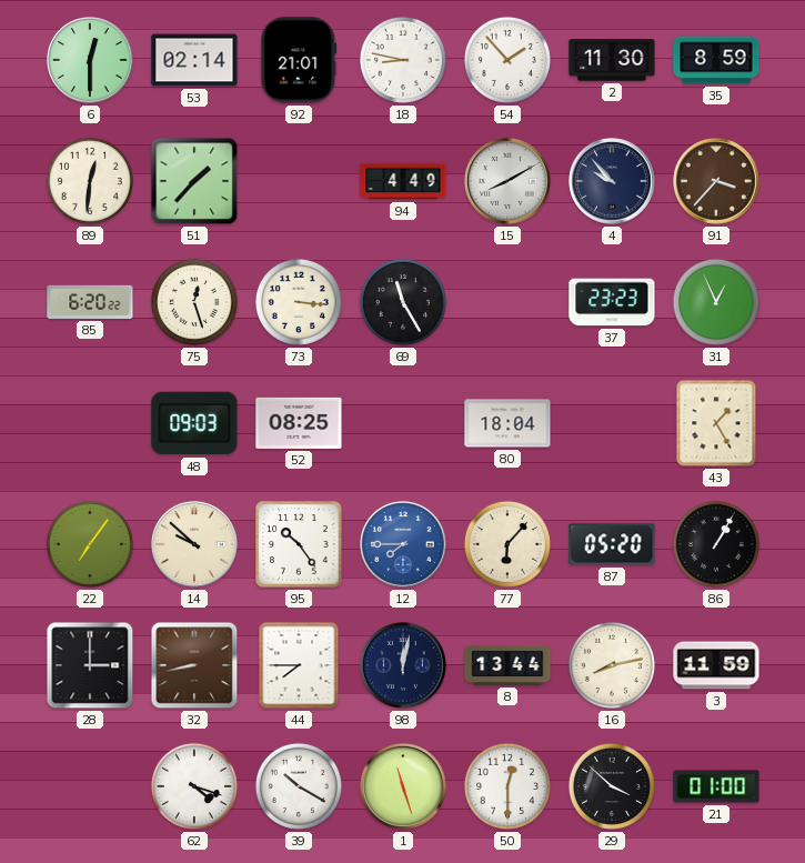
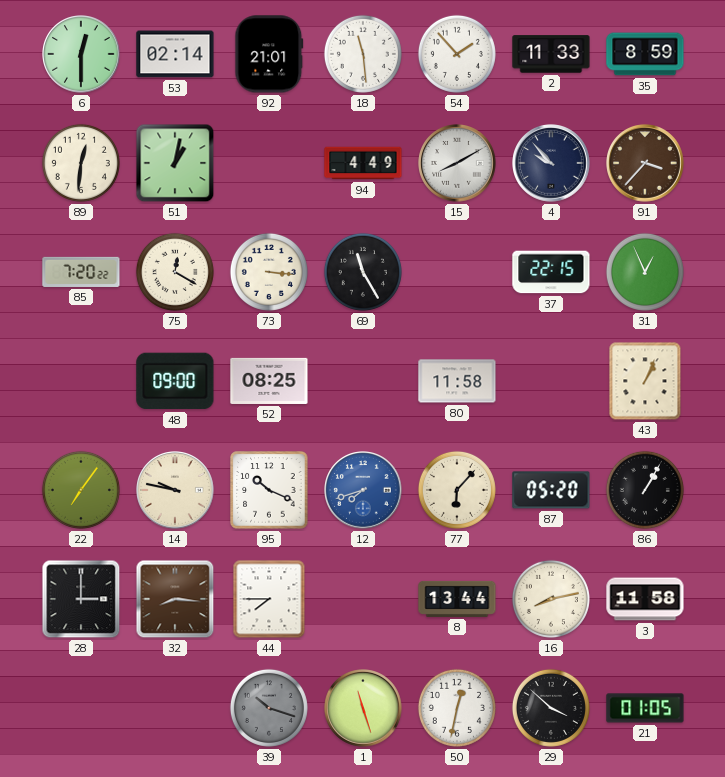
18: 8:47 -> 11:29
2: 11:30 -> 11:33
51: 1:37 -> 1:02
85: 6:20 -> 7:20
75: 12:27 -> 12:20
37: 23:23 -> 22:15
48: 09:03 -> 09:00
80: 18:04 -> 11:58
43: 1:25 -> 1:04
14: 9:52 -> 9:47
95: 10:24 -> 10:19
12: 7:45 -> 7:42
32: 8:43 -> 8:16
98: 12:02 -> none
3: 11:59 -> 11:58
62: 4:18 -> none
39: 10:20 -> 10:18
39 dial: white -> grey
50: 12:30 -> 12:32
21: 01:00 -> 01:05
